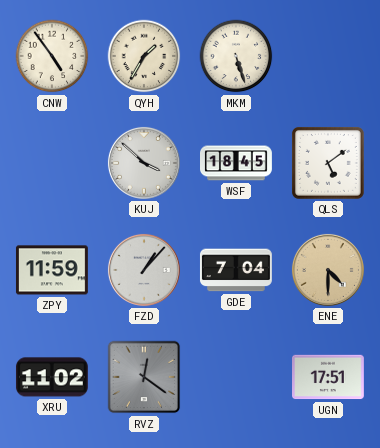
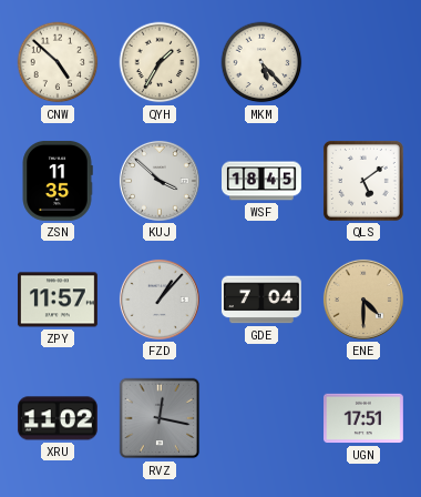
CNW: 4:54 -> 4:52
MKM: 5:27 -> 5:23
ZSN: none -> 11:35
ZPY: 11:59 -> 11:57
RVZ: 12:21 -> 12:17
